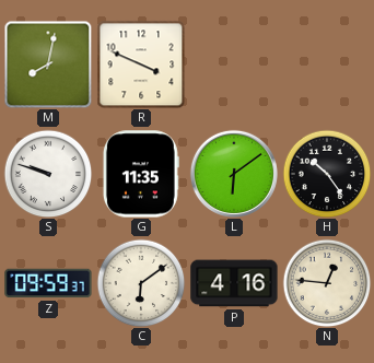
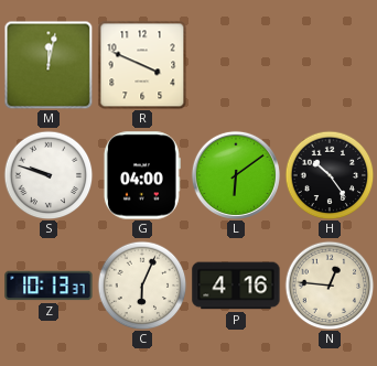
M: 8:02 -> 12:02
G: 11:35 -> 04:00
Z: 09:59 -> 10:13
C: 6:09 -> 6:04
